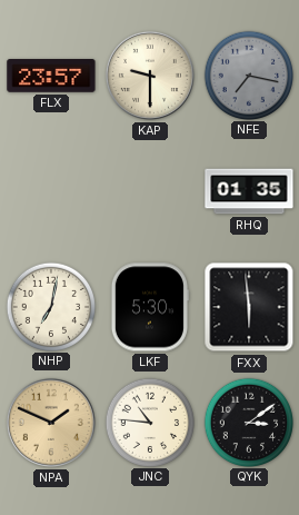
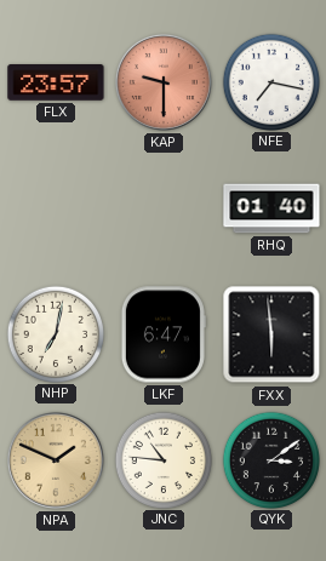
KAP dial: cream -> salmon
NFE dial: grey -> white
RHQ: 01:35 -> 01:40
LKF: 5:30 -> 6:47
